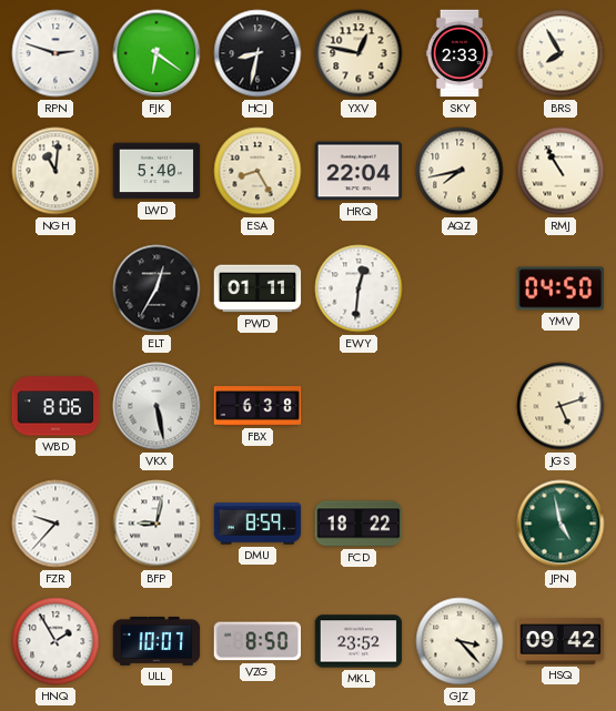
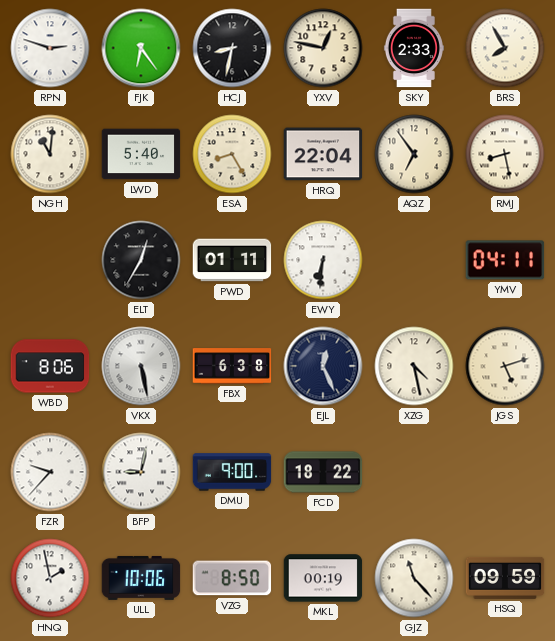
FJK: 6:21 -> 6:24
AQZ: 7:43 -> 6:54
RMJ: 10:55 -> 8:28
EWY: 12:31 -> 6:31
YMV: 04:50 -> 04:11
EJL: none -> 12:26
XZG: none -> 4:28
DMU: 8:59 -> 9:00
JPN: 4:58 -> none
HNQ: 1:55 -> 1:58
ULL: 10:07 -> 10:06
MKL: 23:52 -> 00:19
GJZ: 3:23 -> 11:23
HSQ: 09:42 -> 09:59
